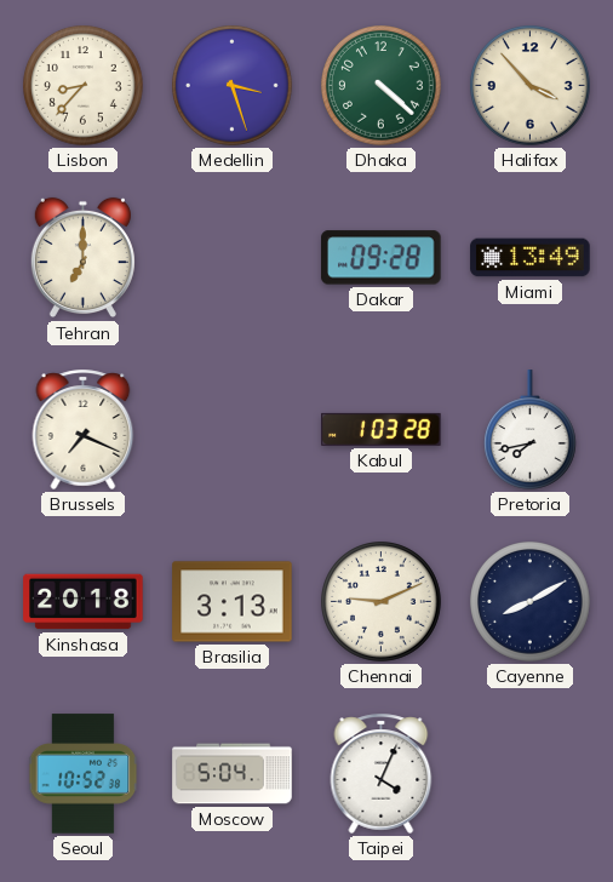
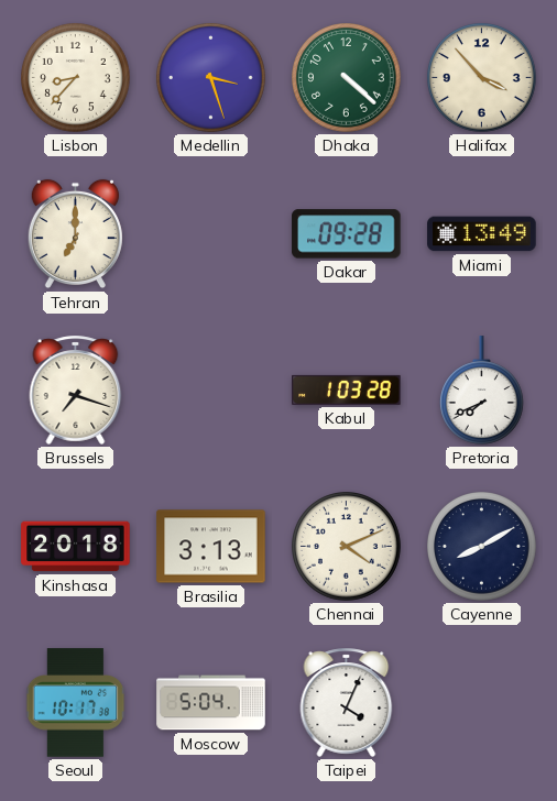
Brussels: 7:19 -> 7:18
Pretoria: 7:43 -> 7:41
Chennai: 9:11 -> 4:11
Seoul: 10:52 -> 10:17
